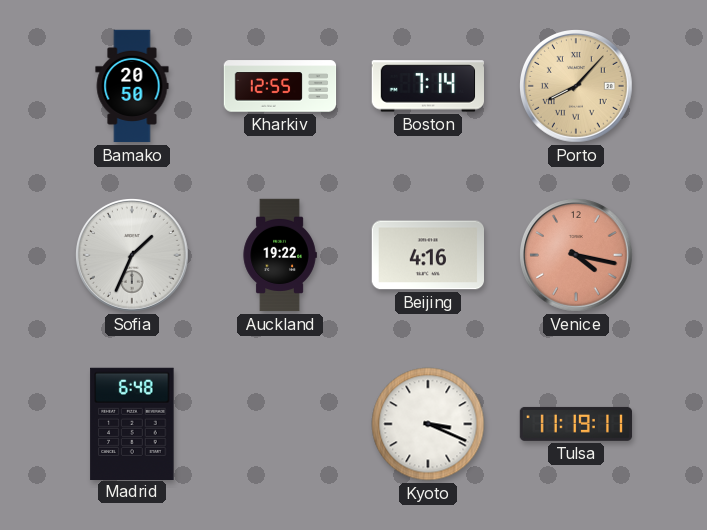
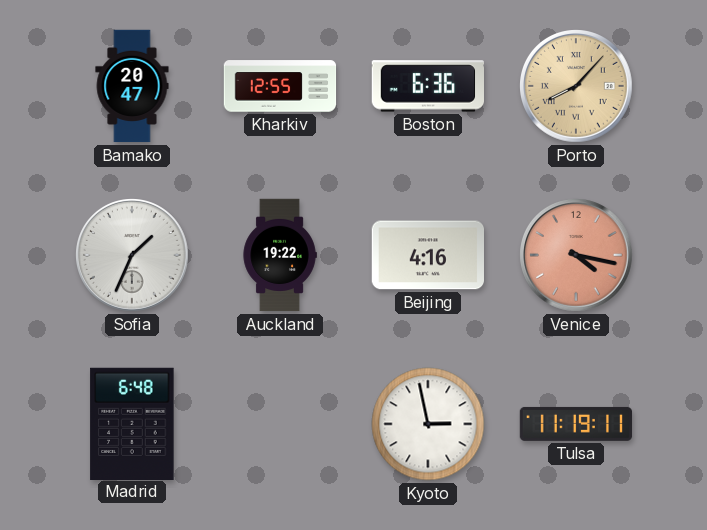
Bamako: 20:50 -> 20:47
Boston: 7:14 -> 6:36
Kyoto: 3:19 -> 2:58
